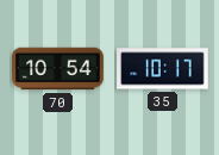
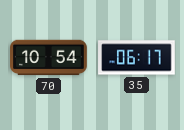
35: 10:17 -> 06:17
